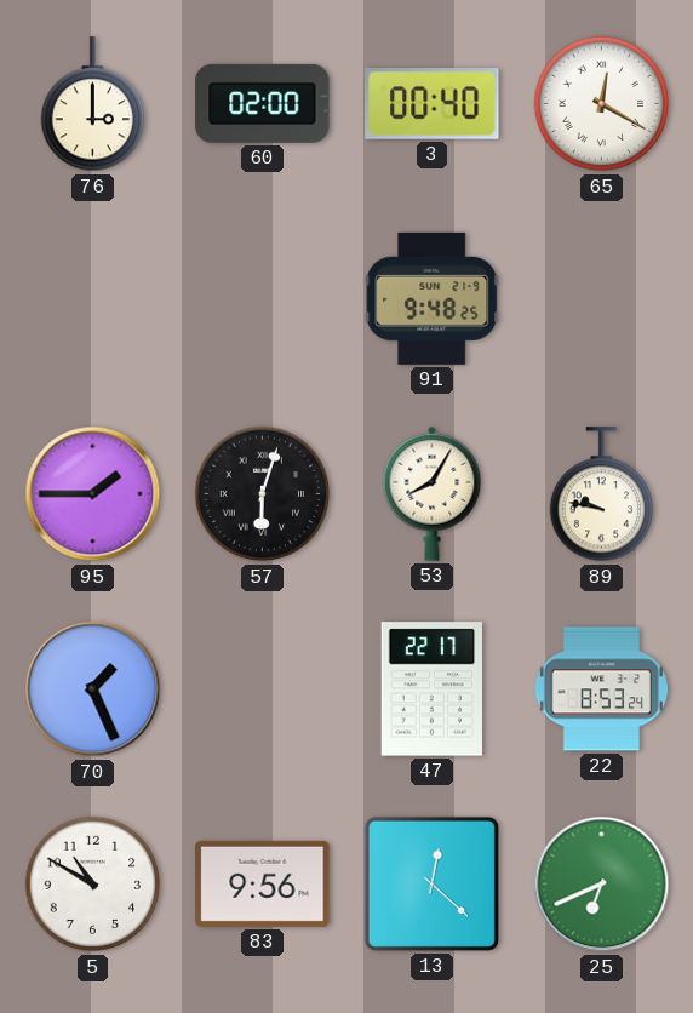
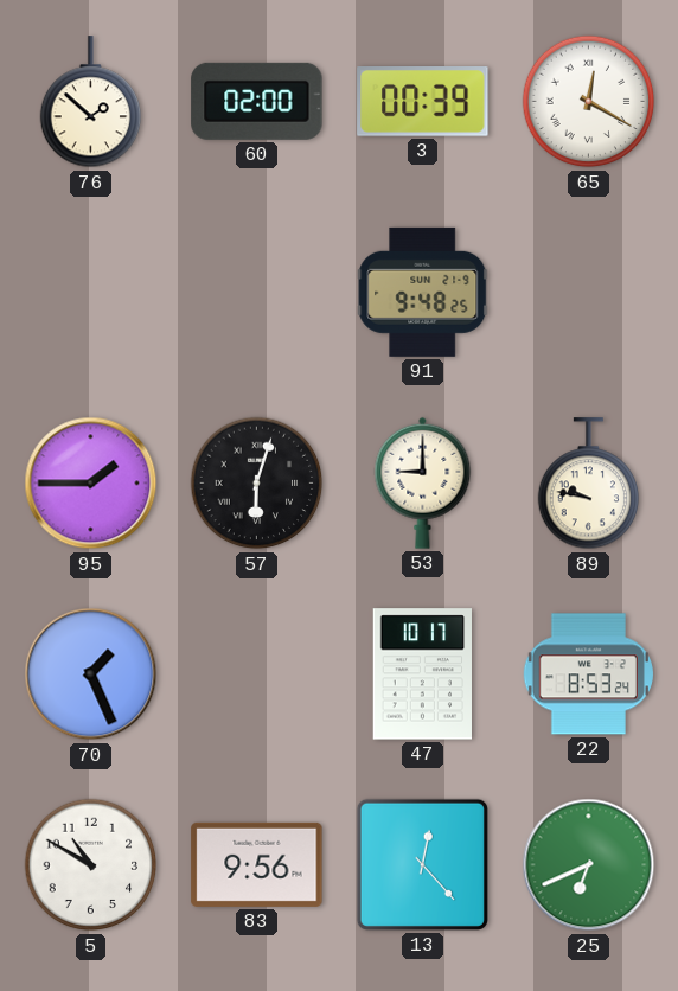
76: 3:00 -> 1:52
3: 00:40 -> 00:39
53: 8:05 -> 9:00
47: 22:17 -> 10:17
13: 12:22 -> 12:23
